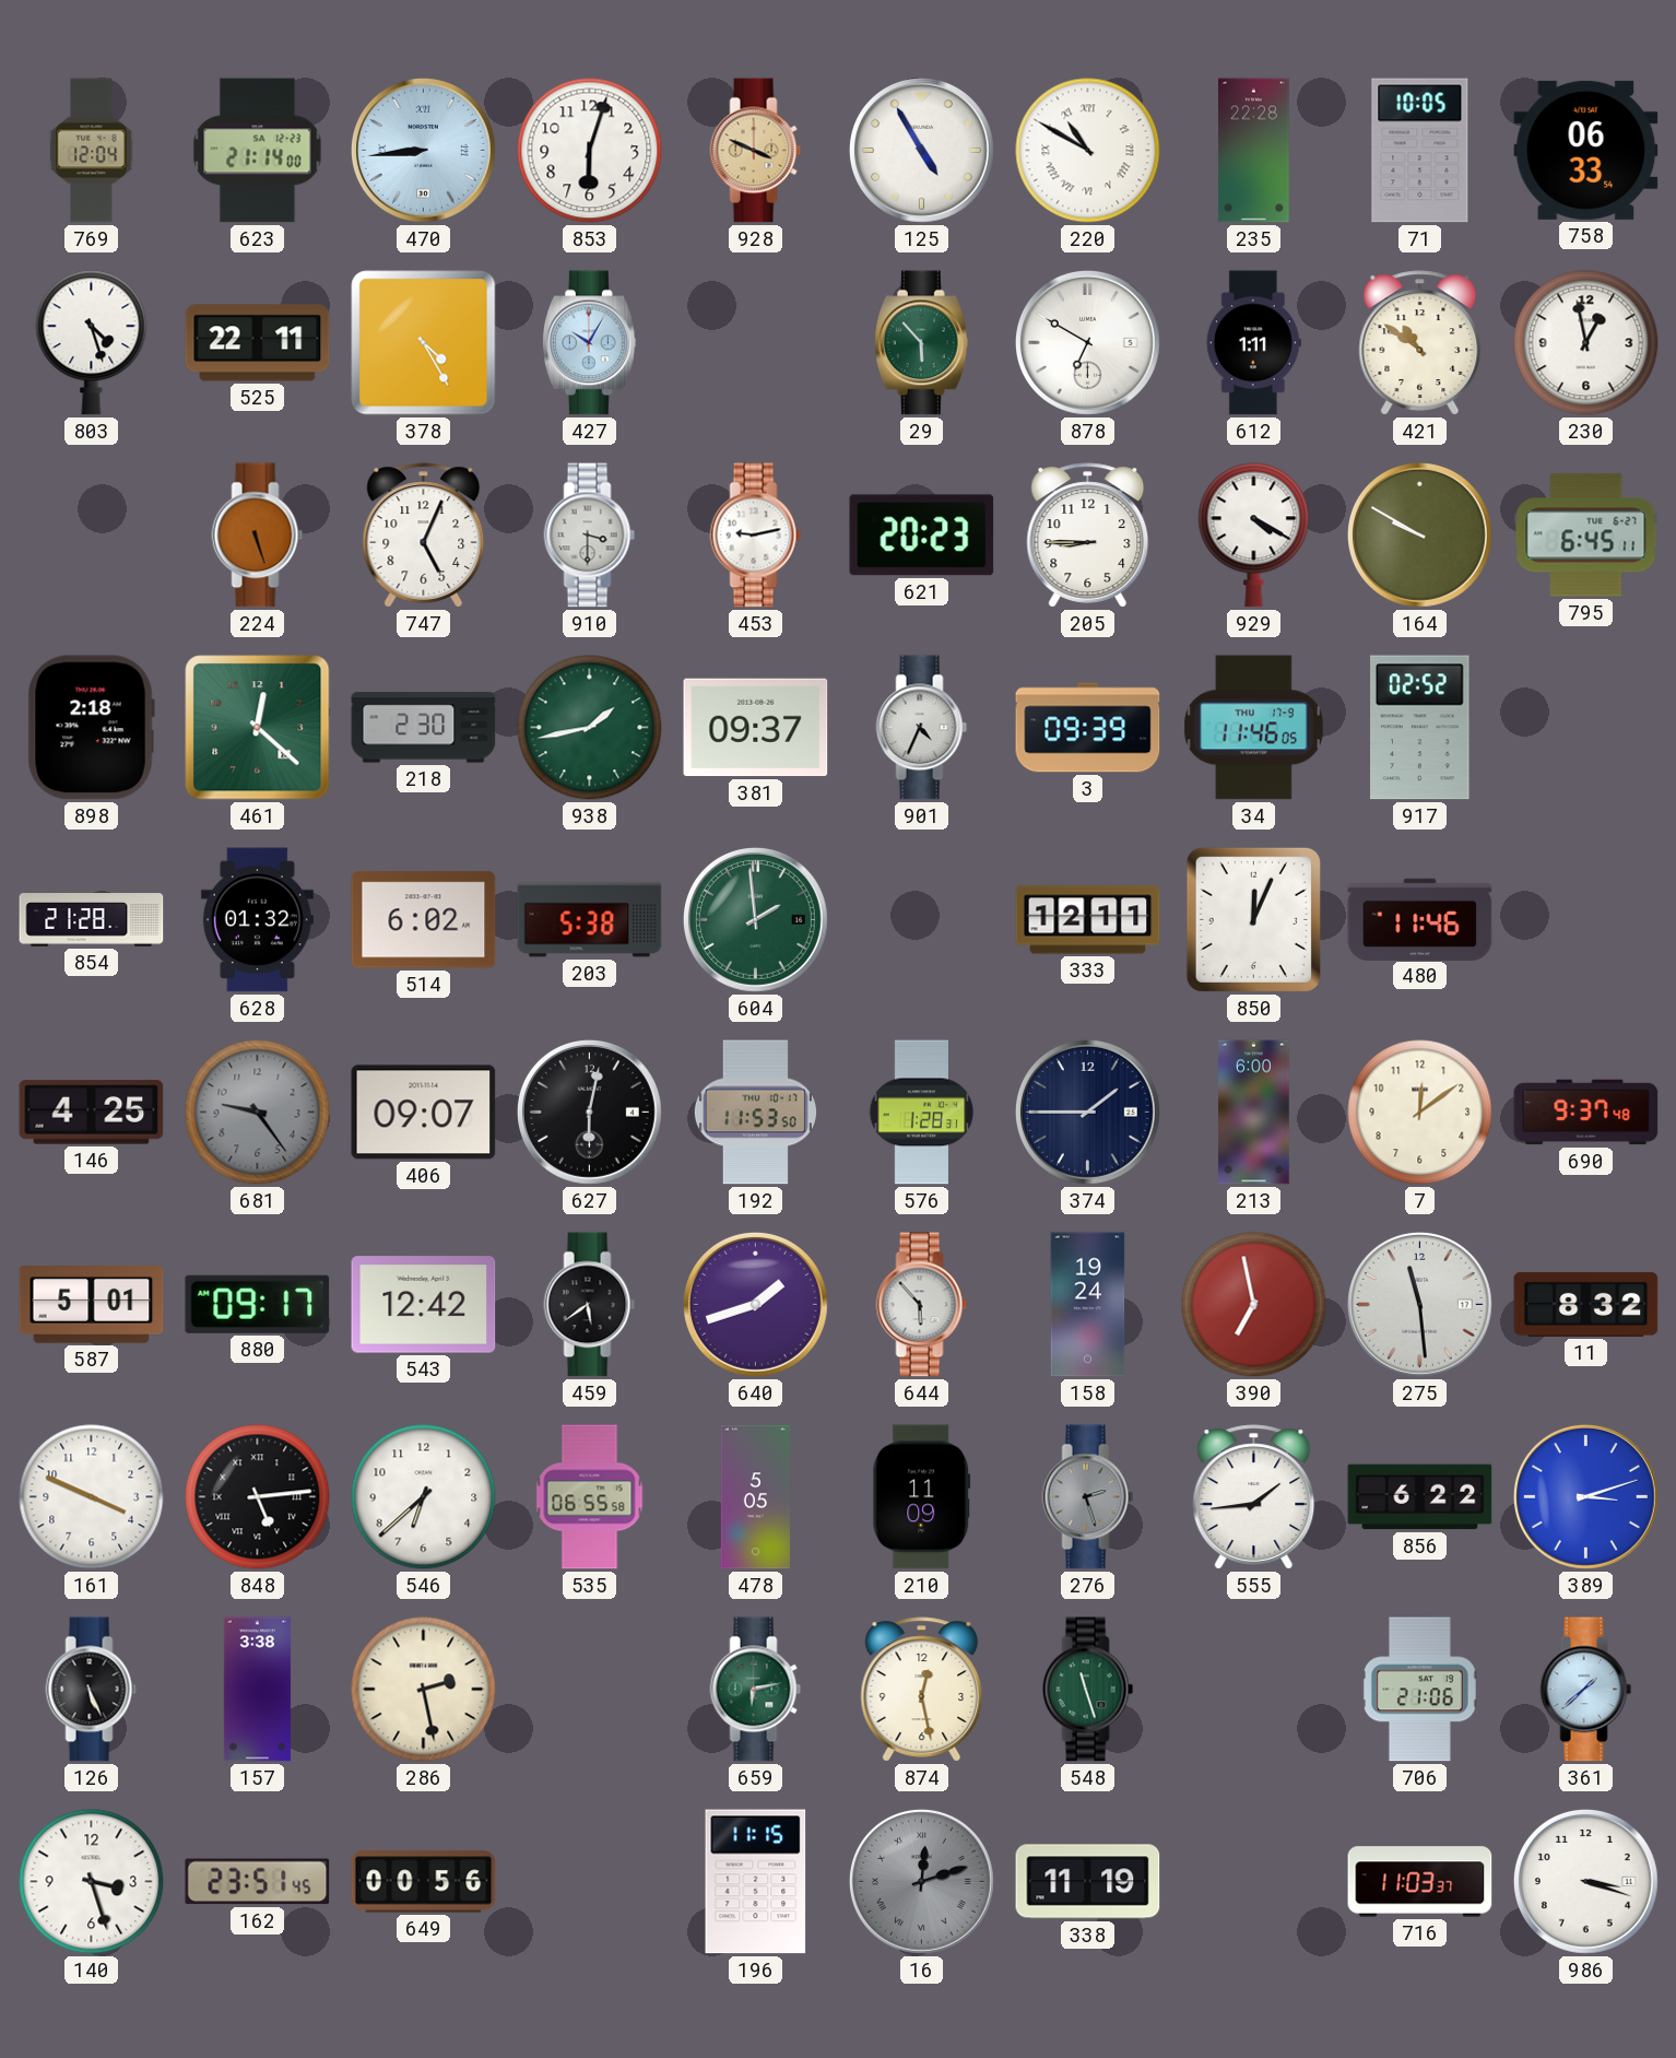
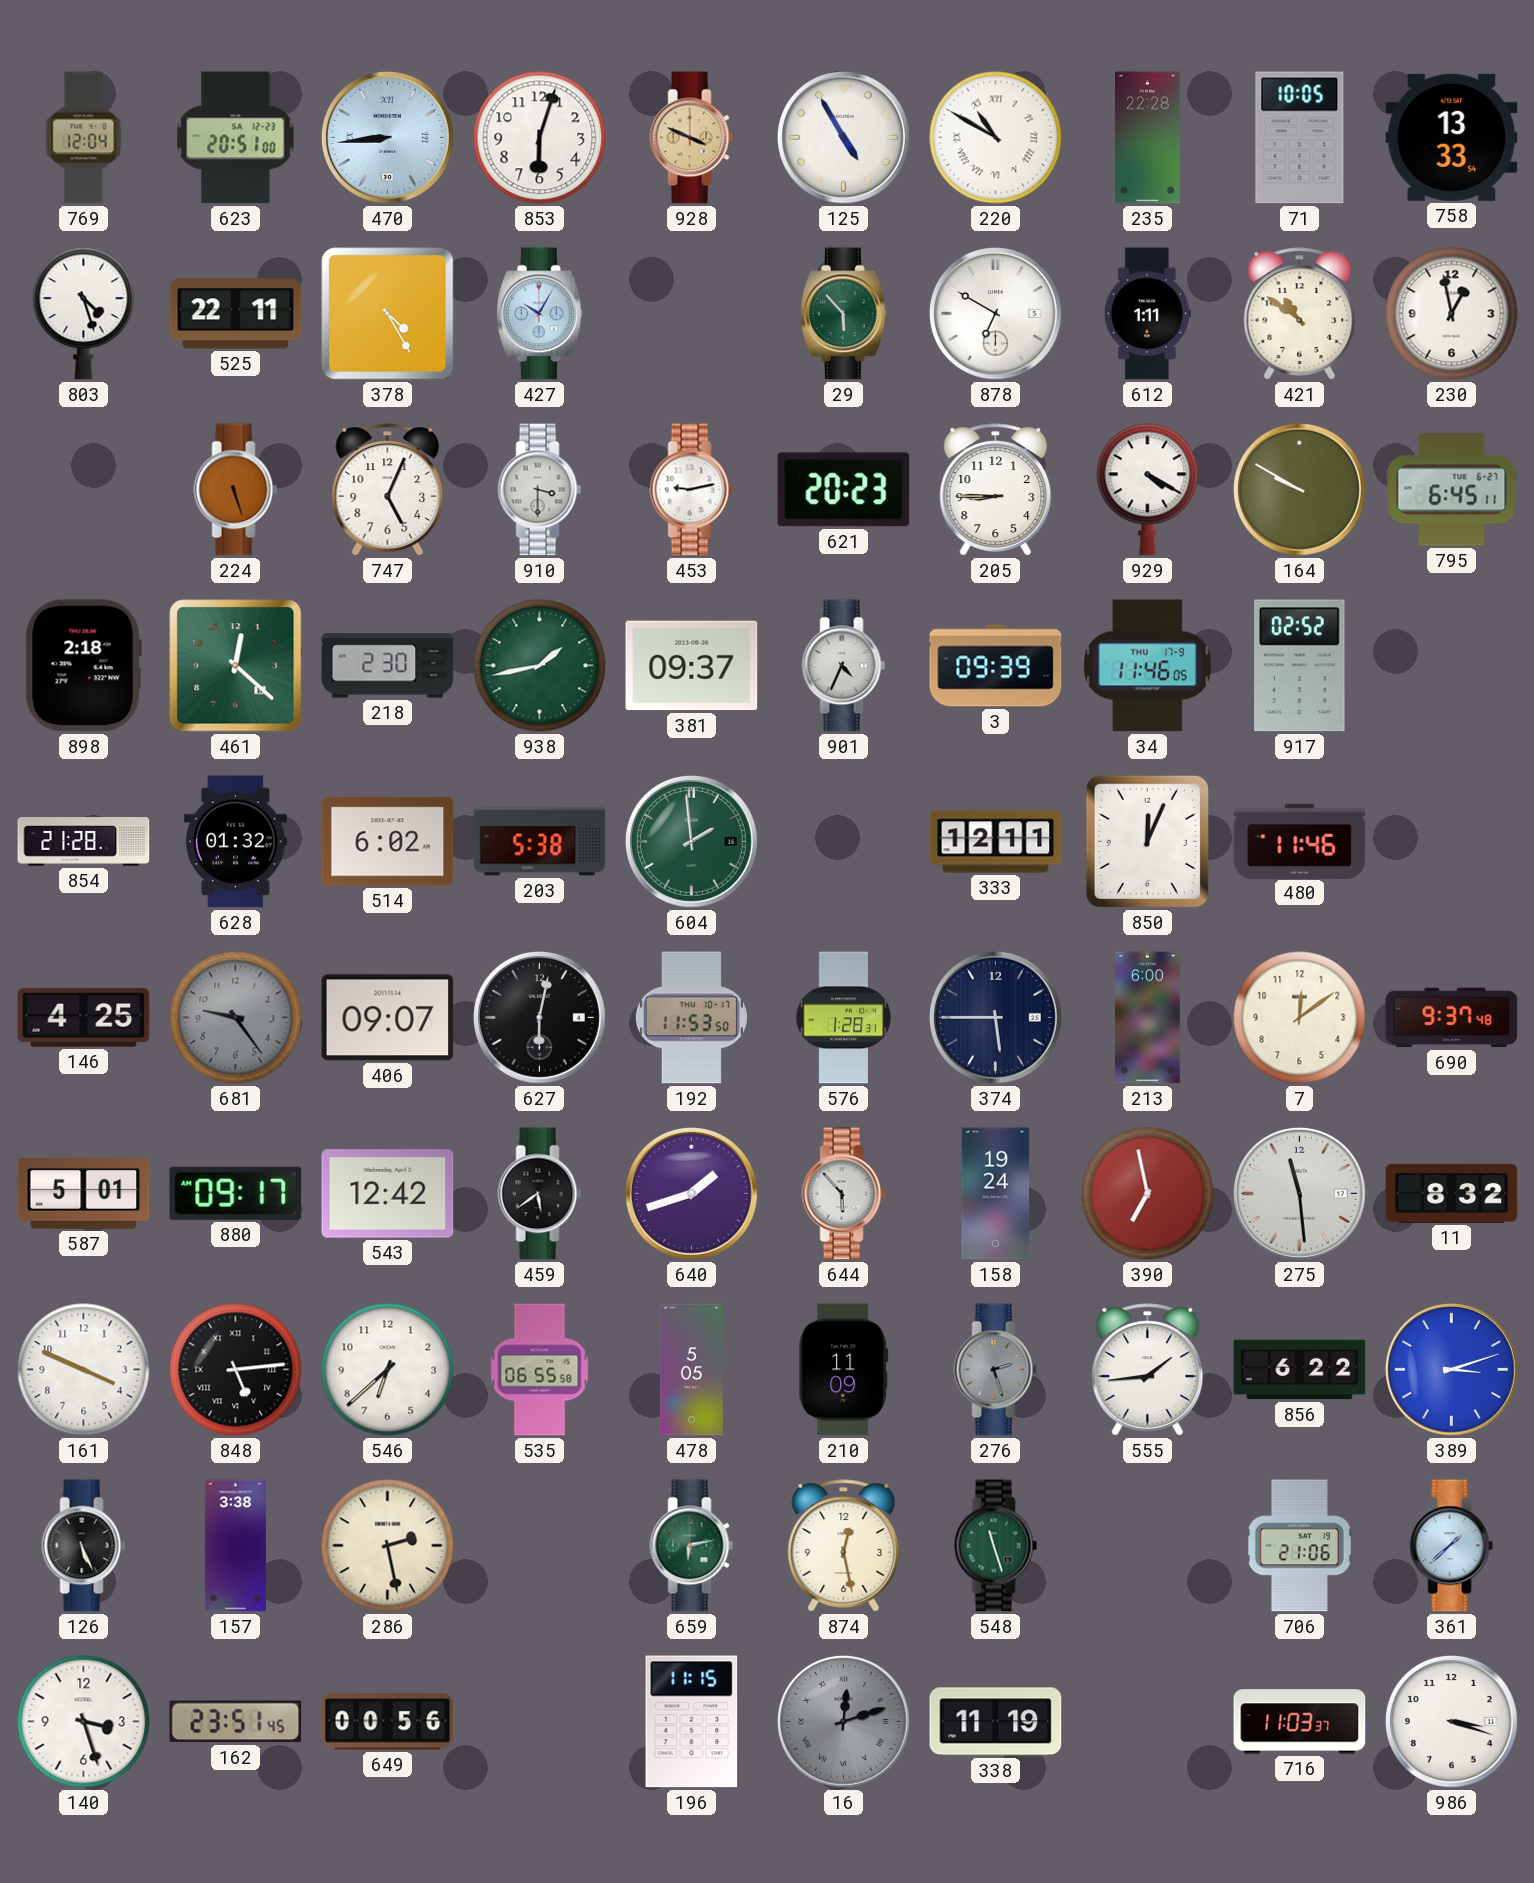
623: 21:14 -> 20:51
758: 06:33 -> 13:33
374: 1:45 -> 5:45
